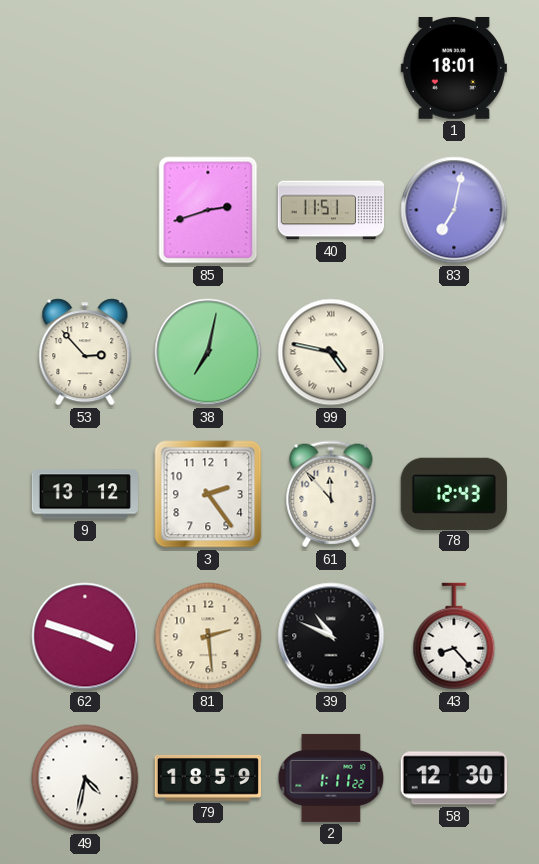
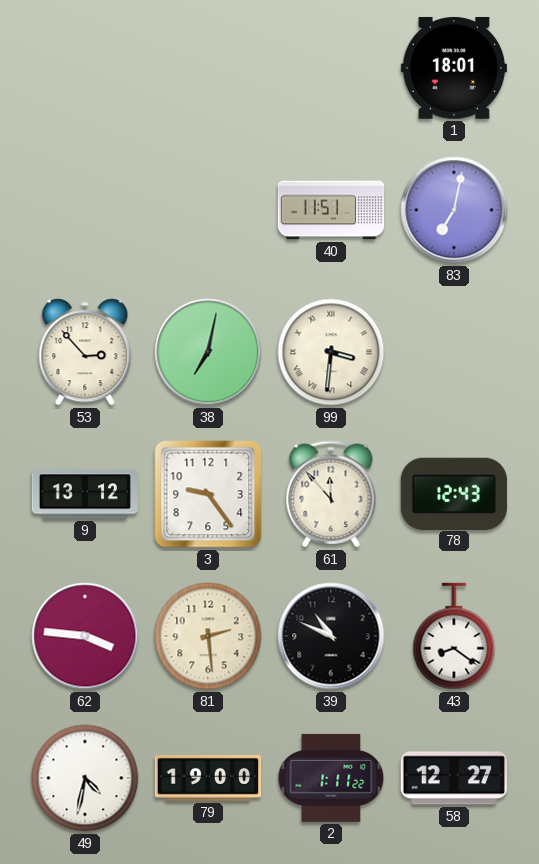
85: 2:42 -> none
99: 4:47 -> 3:31
3: 2:24 -> 9:24
62: 3:48 -> 3:46
43: 8:23 -> 8:21
79: 18:59 -> 19:00
58: 12:30 -> 12:27
